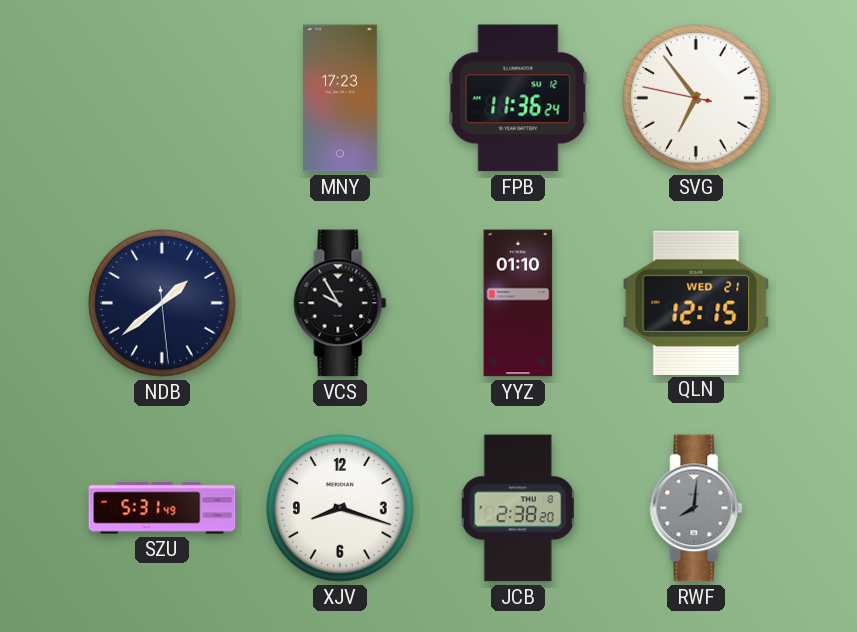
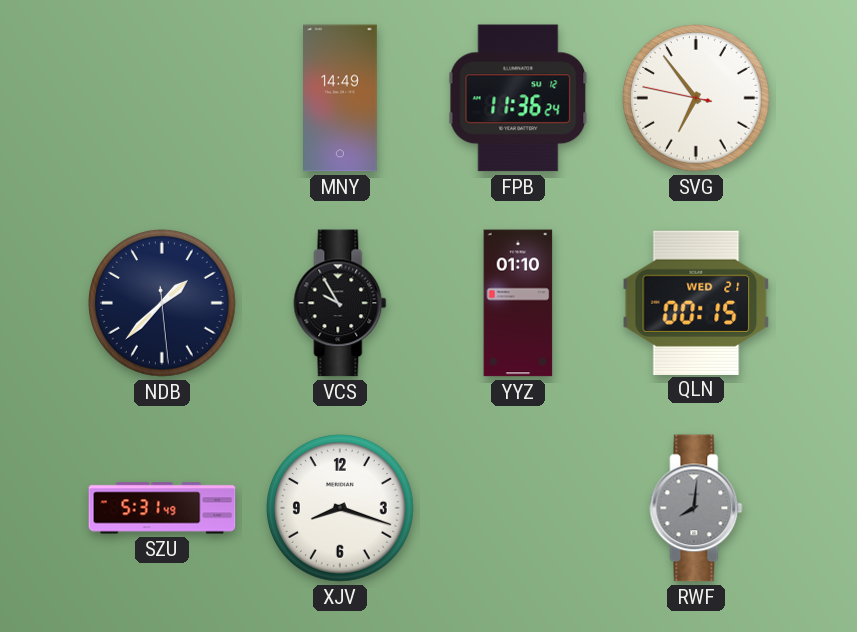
MNY: 17:23 -> 14:49
NDB: 1:38 -> 1:37
QLN: 12:15 -> 00:15
JCB: 2:38 -> none
